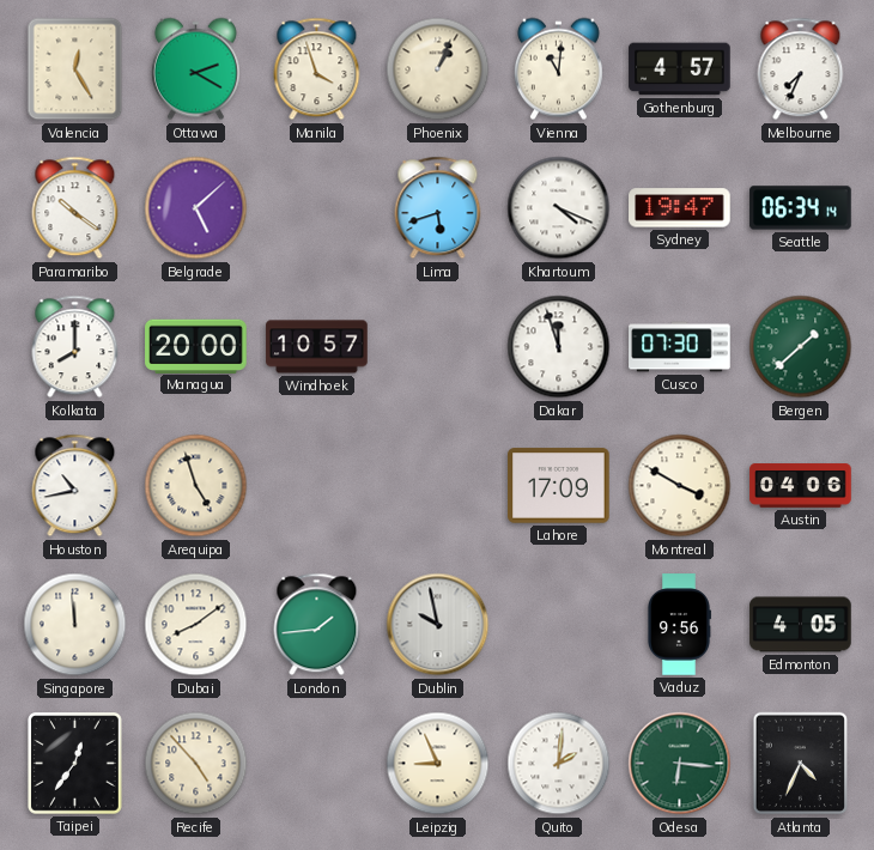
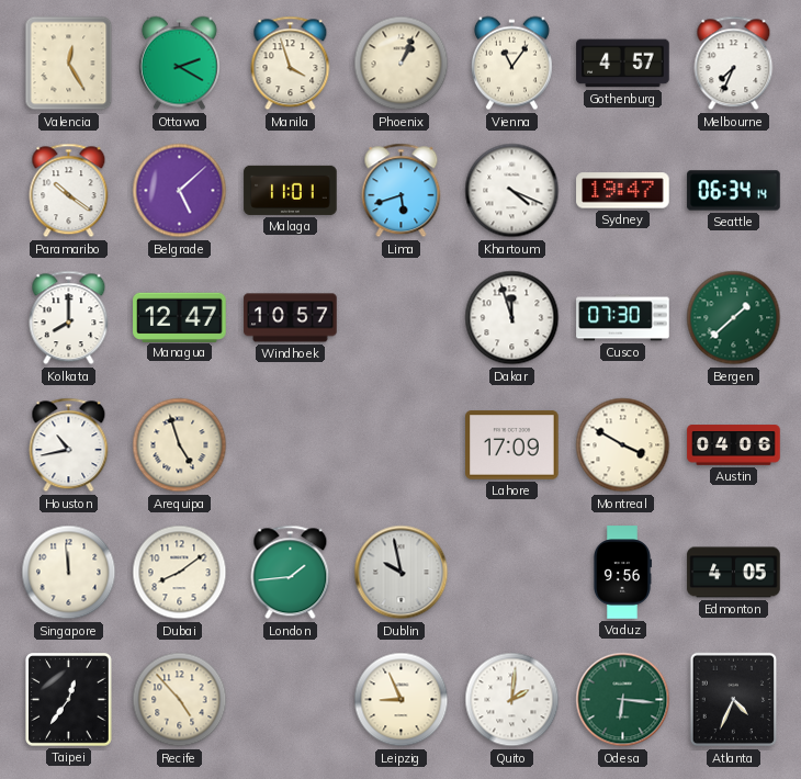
Vienna: 11:01 -> 11:06
Malaga: none -> 11:01
Managua: 20:00 -> 12:47
